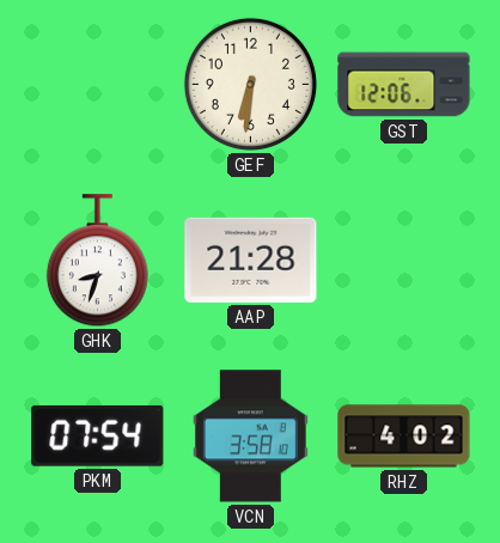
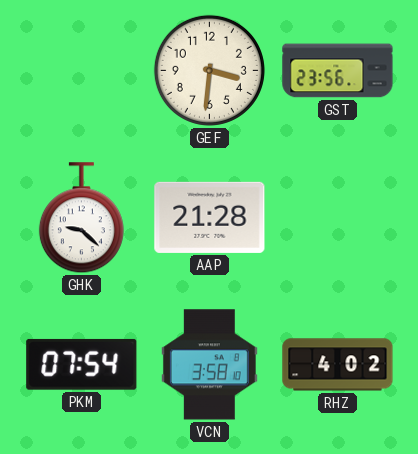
GEF: 6:31 -> 3:31
GST: 12:06 -> 23:56
GHK: 8:33 -> 9:22
